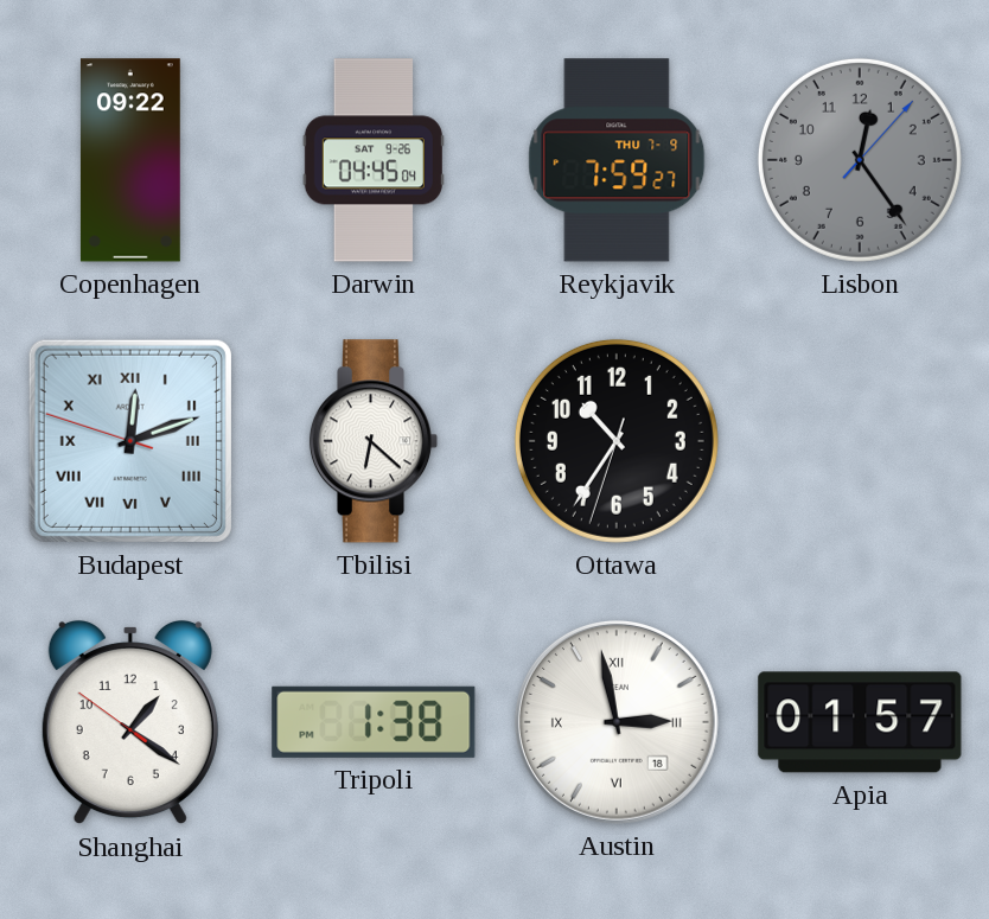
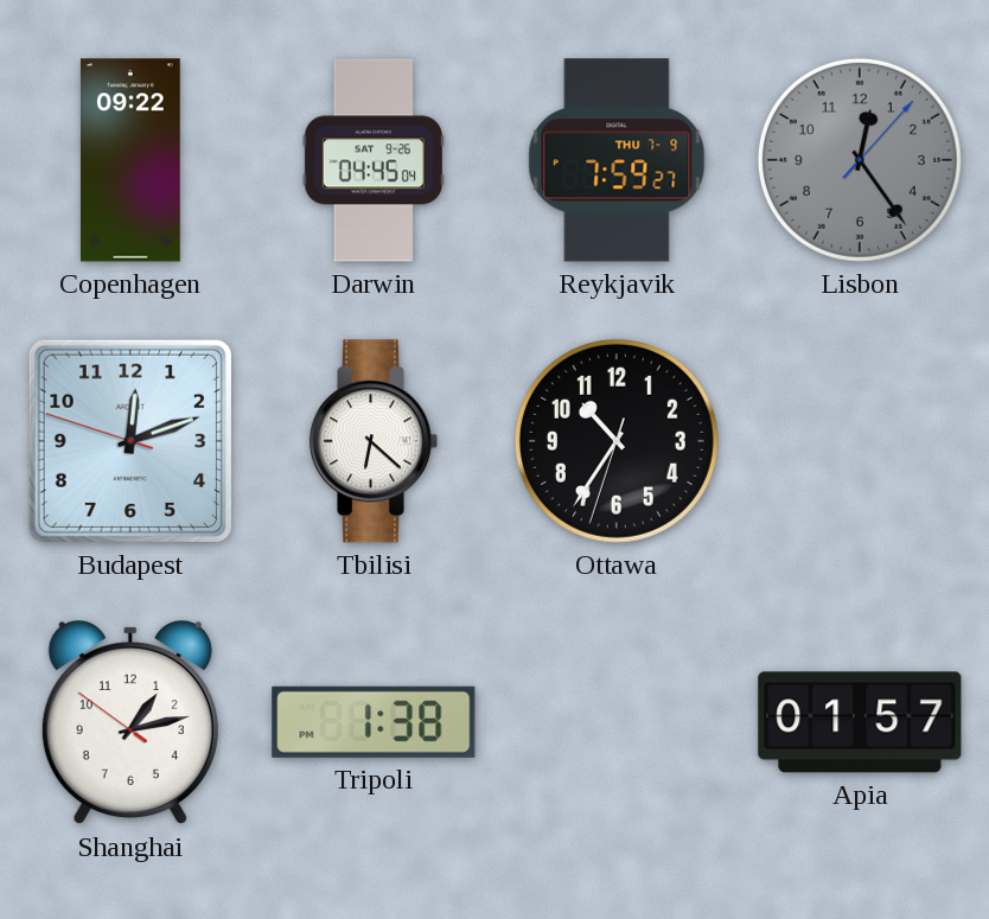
Budapest numerals: Roman -> Arabic
Shanghai: 1:20 -> 1:12
Austin: 2:58 -> none
